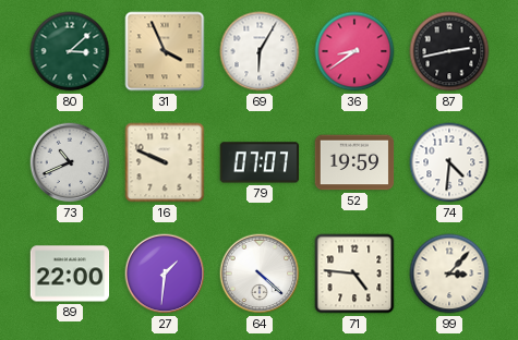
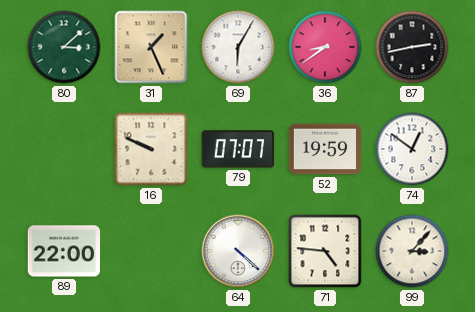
31: 3:56 -> 1:26
73: 10:41 -> none
74: 4:31 -> 12:51
27: 1:31 -> none
